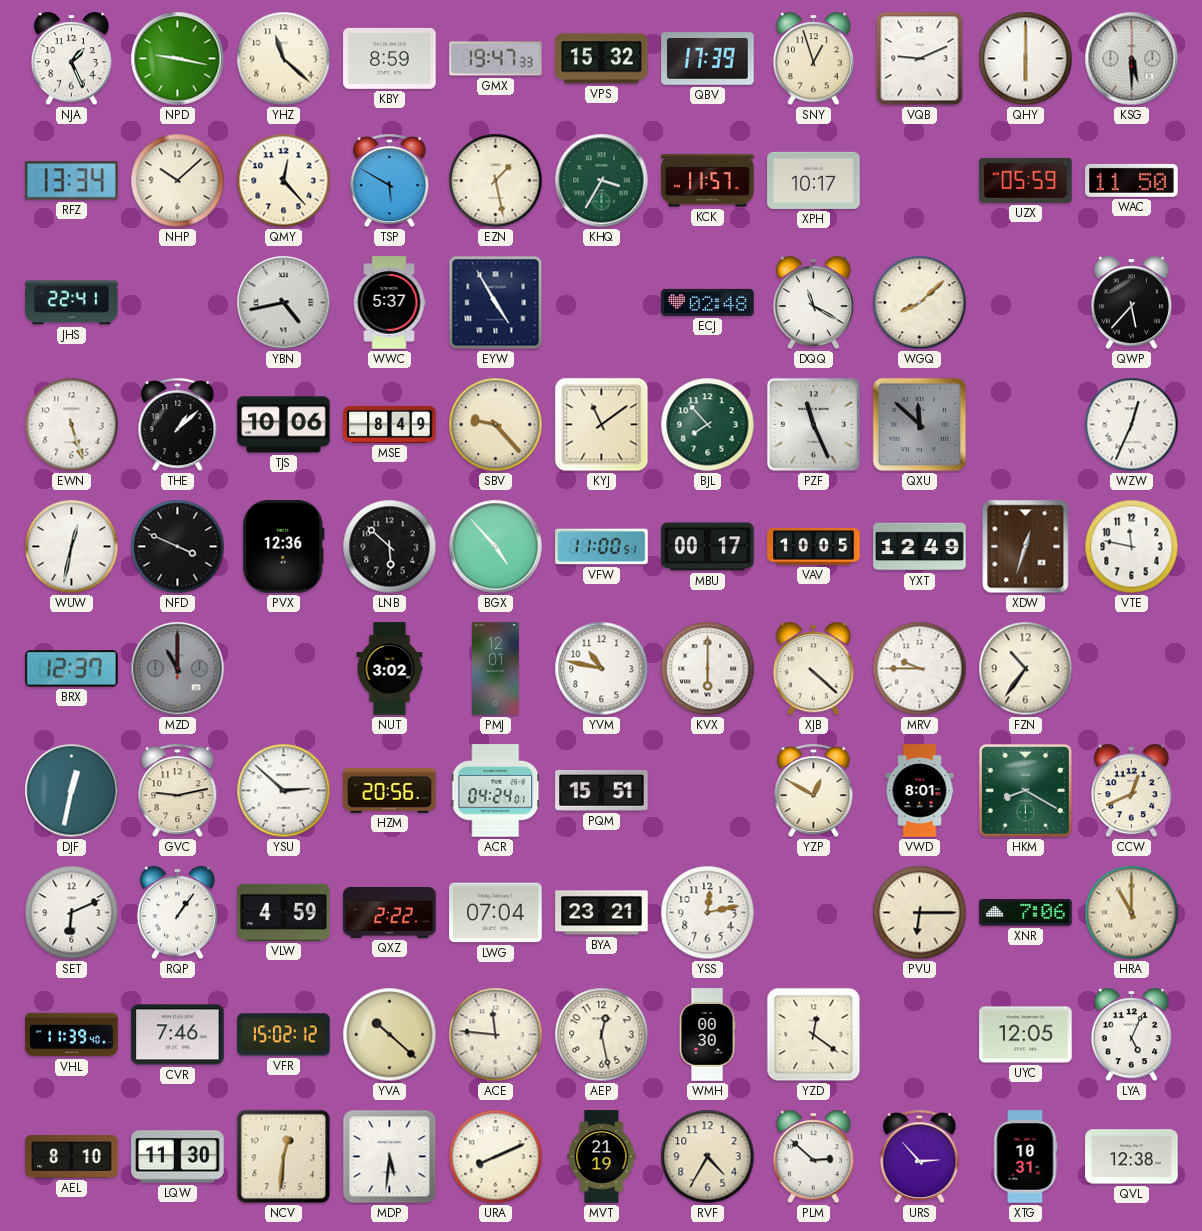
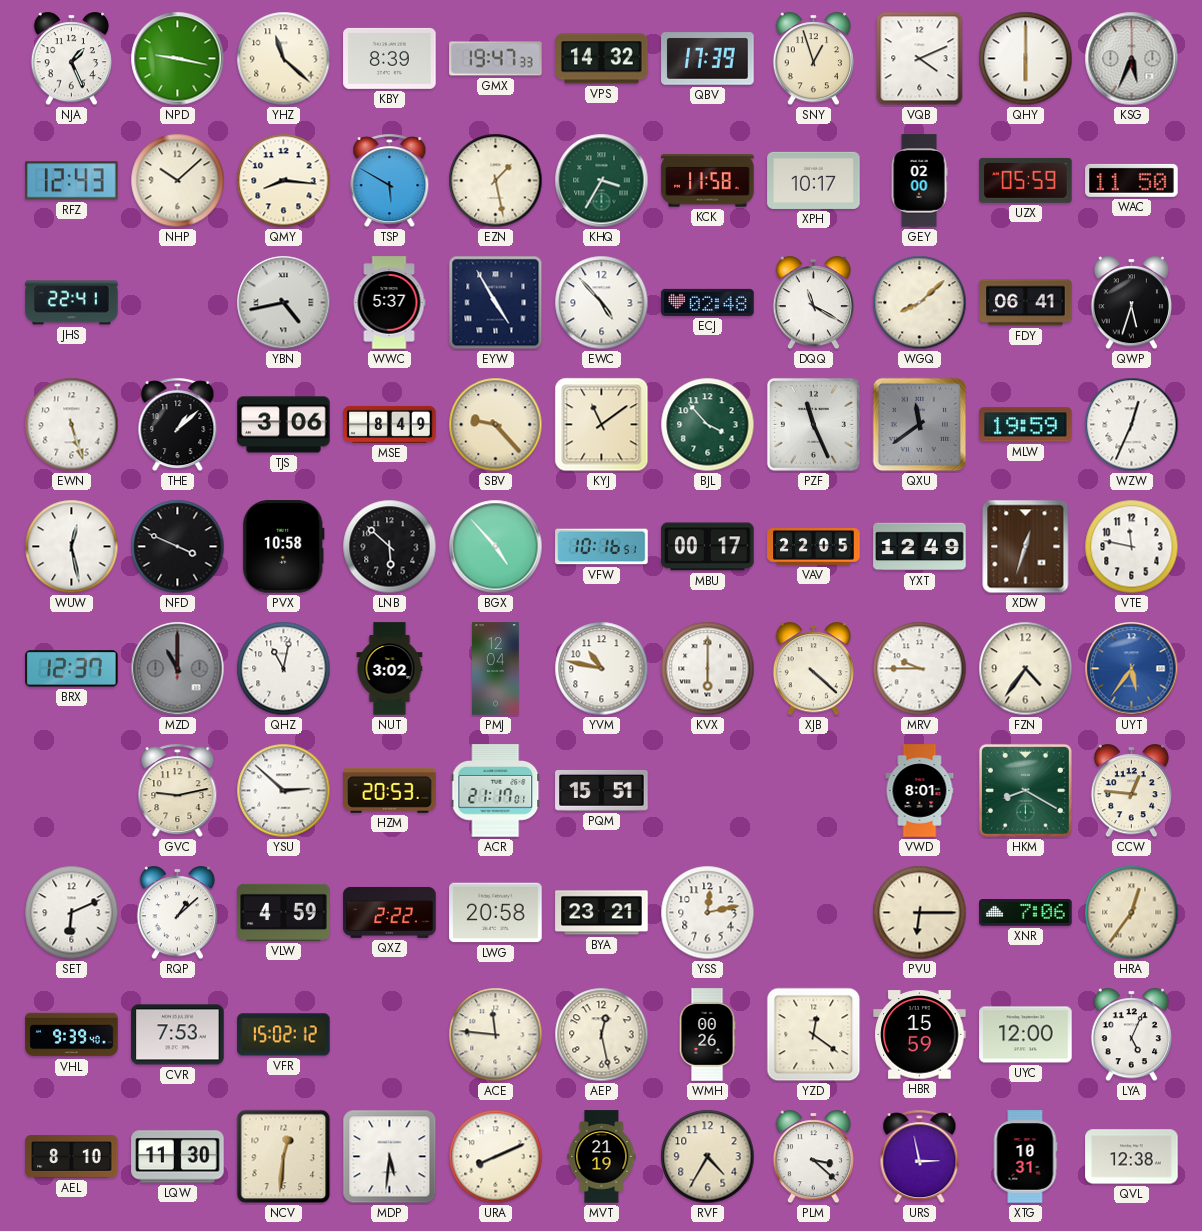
KBY: 8:59 -> 8:39
VPS: 15:32 -> 14:32
VQB: 9:11 -> 4:11
KSG: 5:30 -> 5:34
RFZ: 13:34 -> 12:43
QMY: 12:23 -> 8:16
KCK: 11:57 -> 11:58
GEY: none -> 02:00
EWC: none -> 4:53
FDY: none -> 06:41
QWP: 5:37 -> 5:33
TJS: 10:06 -> 3:06
BJL: 7:53 -> 3:53
QXU: 11:52 -> 11:39
MLW: none -> 19:59
WUW: 12:32 -> 12:28
PVX: 12:36 -> 10:58
VFW: 11:00 -> 10:16
VAV: 10:05 -> 22:05
QHZ: none -> 11:02
PMJ: 12:01 -> 12:04
FZN: 10:36 -> 4:36
UYT: none -> 5:36
DJF: 12:32 -> none
HZM: 20:56 -> 20:53
ACR: 04:24 -> 21:17
YZP: 12:50 -> none
CCW: 12:41 -> 12:46
RQP: 1:06 -> 1:08
LWG: 07:04 -> 20:58
HRA: 11:00 -> 12:36
VHL: 11:39 -> 9:39
CVR: 7:46 -> 7:53
YVA: 10:22 -> none
WMH: 00:30 -> 00:26
HBR: none -> 15:59
UYC: 12:05 -> 12:00
PLM: 2:52 -> 3:22
URS: 2:53 -> 2:58
